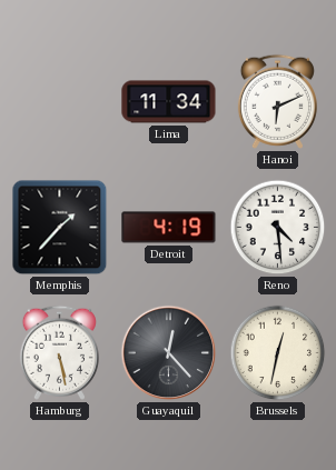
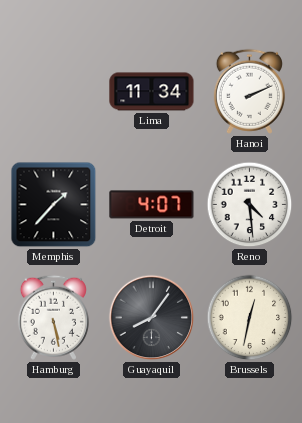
Hanoi: 6:11 -> 2:11
Detroit: 4:19 -> 4:07
Guayaquil: 12:23 -> 8:06
